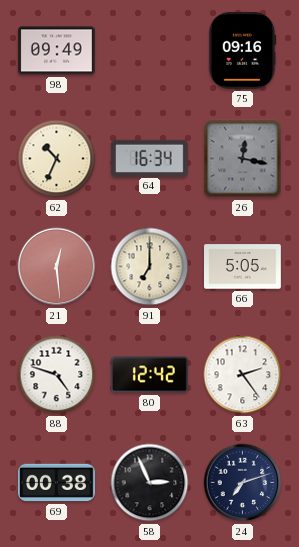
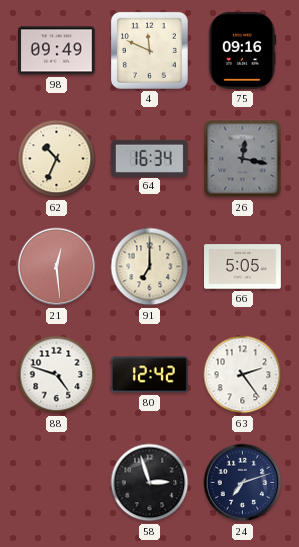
4: none -> 11:49
69: 00:38 -> none
58: 2:56 -> 2:57
